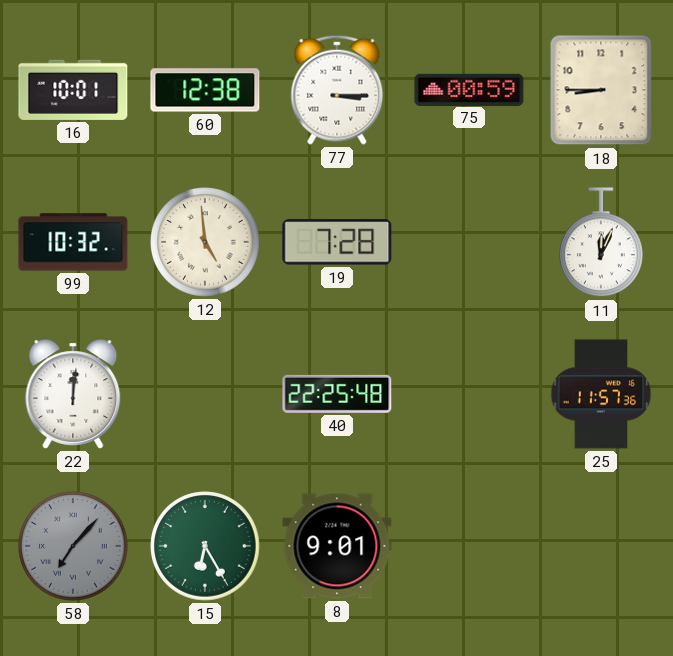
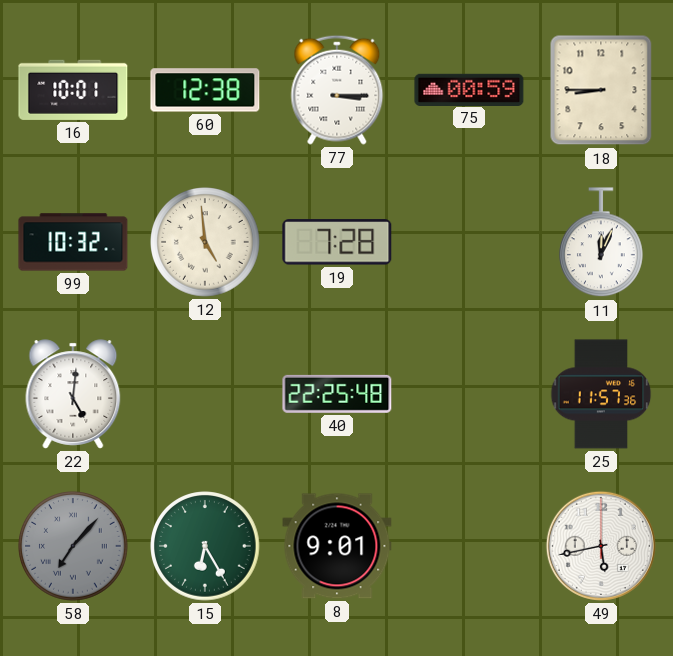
22: 12:01 -> 5:01
49: none -> 5:43
